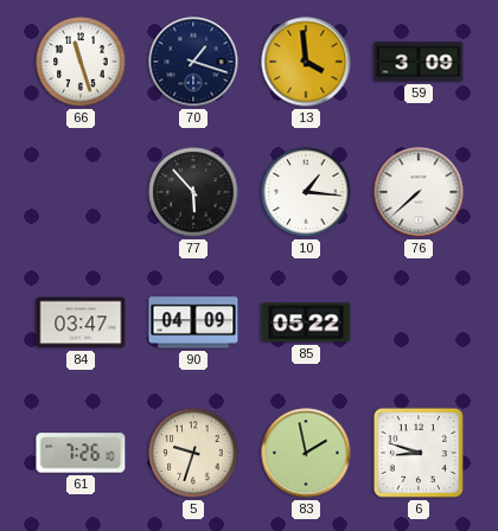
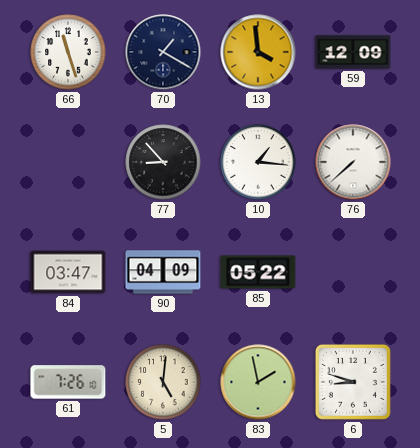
70: 1:18 -> 1:20
59: 3:09 -> 12:09
77: 5:53 -> 8:53
5: 9:33 -> 5:01
